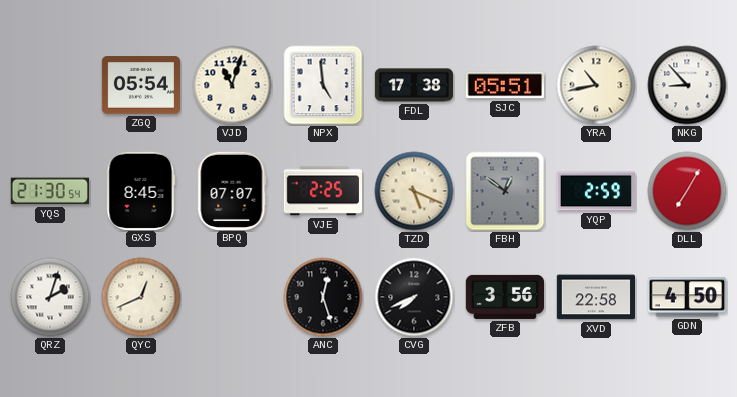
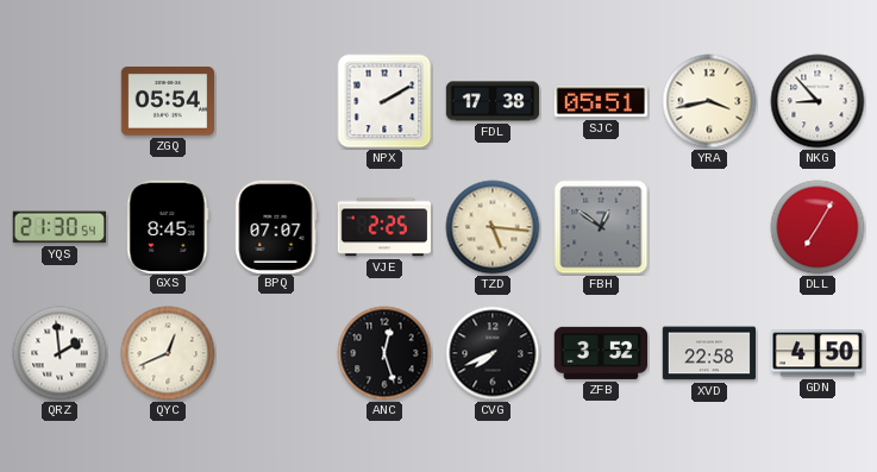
VJD: 11:03 -> none
NPX: 4:59 -> 2:10
YRA: 10:43 -> 3:43
TZD: 5:19 -> 5:16
YQP: 2:59 -> none
QRZ: 2:03 -> 1:59
ZFB: 3:56 -> 3:52
